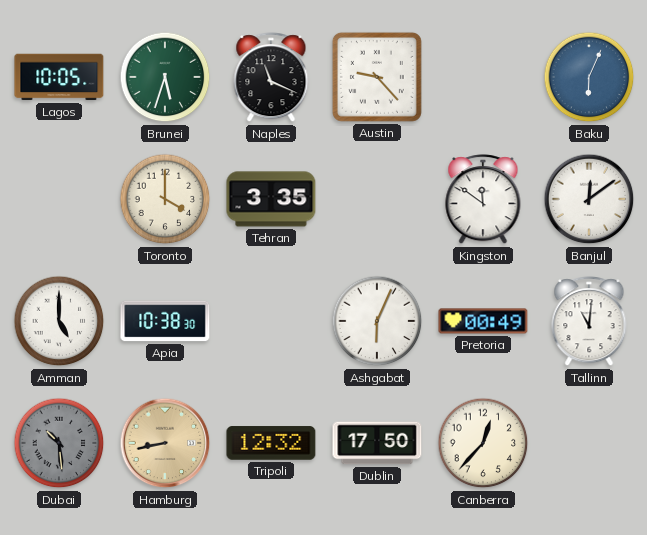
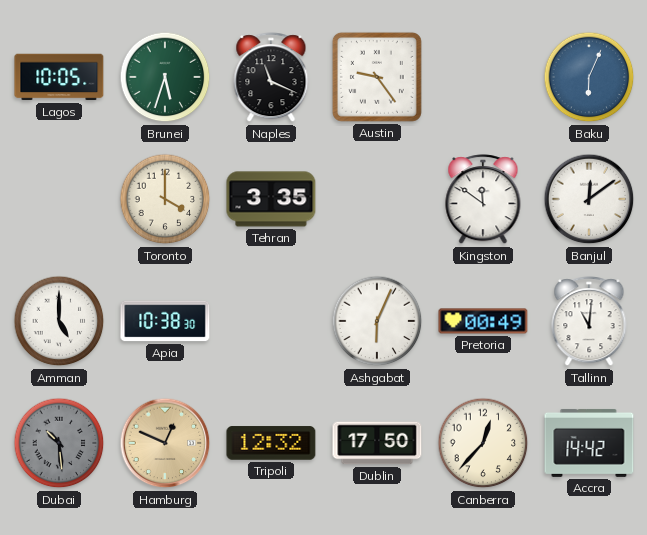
Austin: 9:23 -> 9:24
Hamburg: 8:43 -> 12:49
Accra: none -> 14:42
